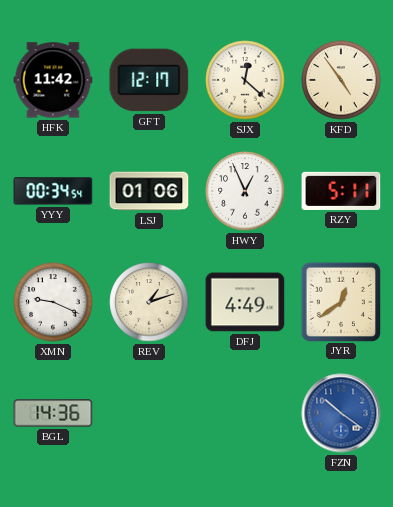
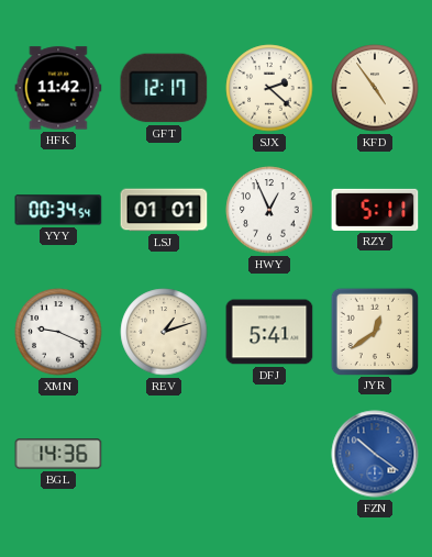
SJX: 12:22 -> 2:22
LSJ: 01:06 -> 01:01
DFJ: 4:49 -> 5:41
